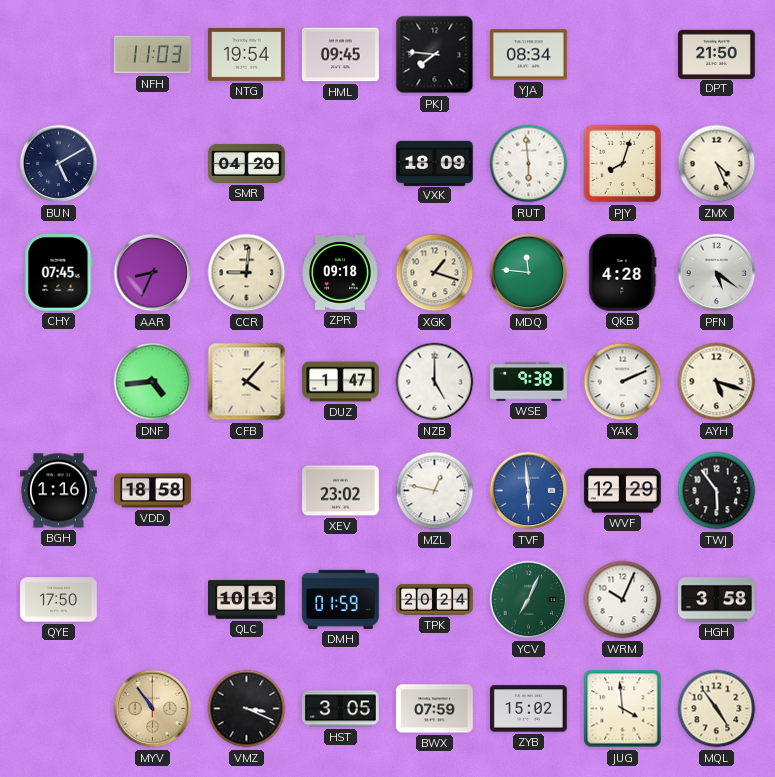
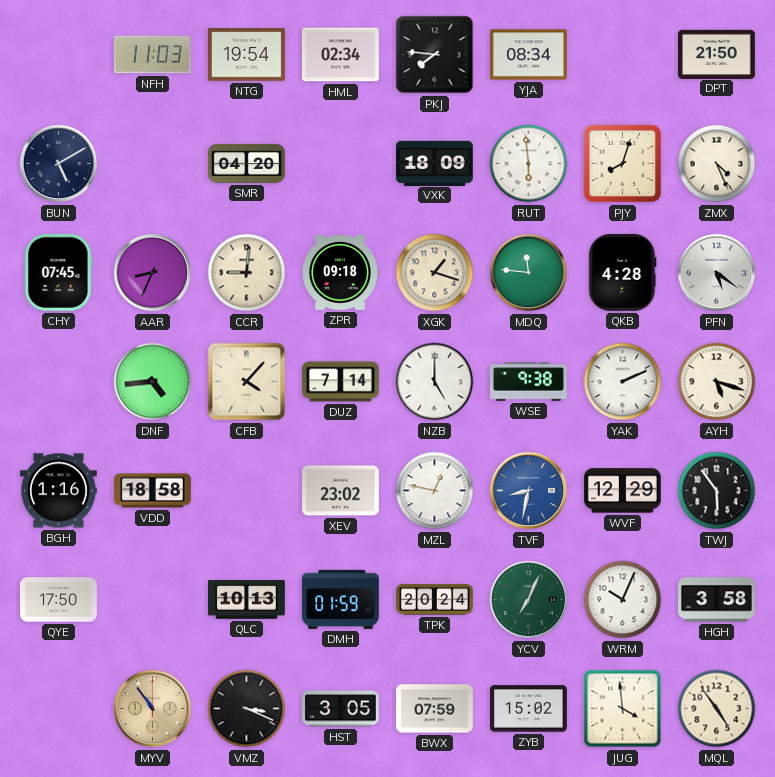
HML: 09:45 -> 02:34
DUZ: 1:47 -> 7:14
TVF: 5:59 -> 8:32
